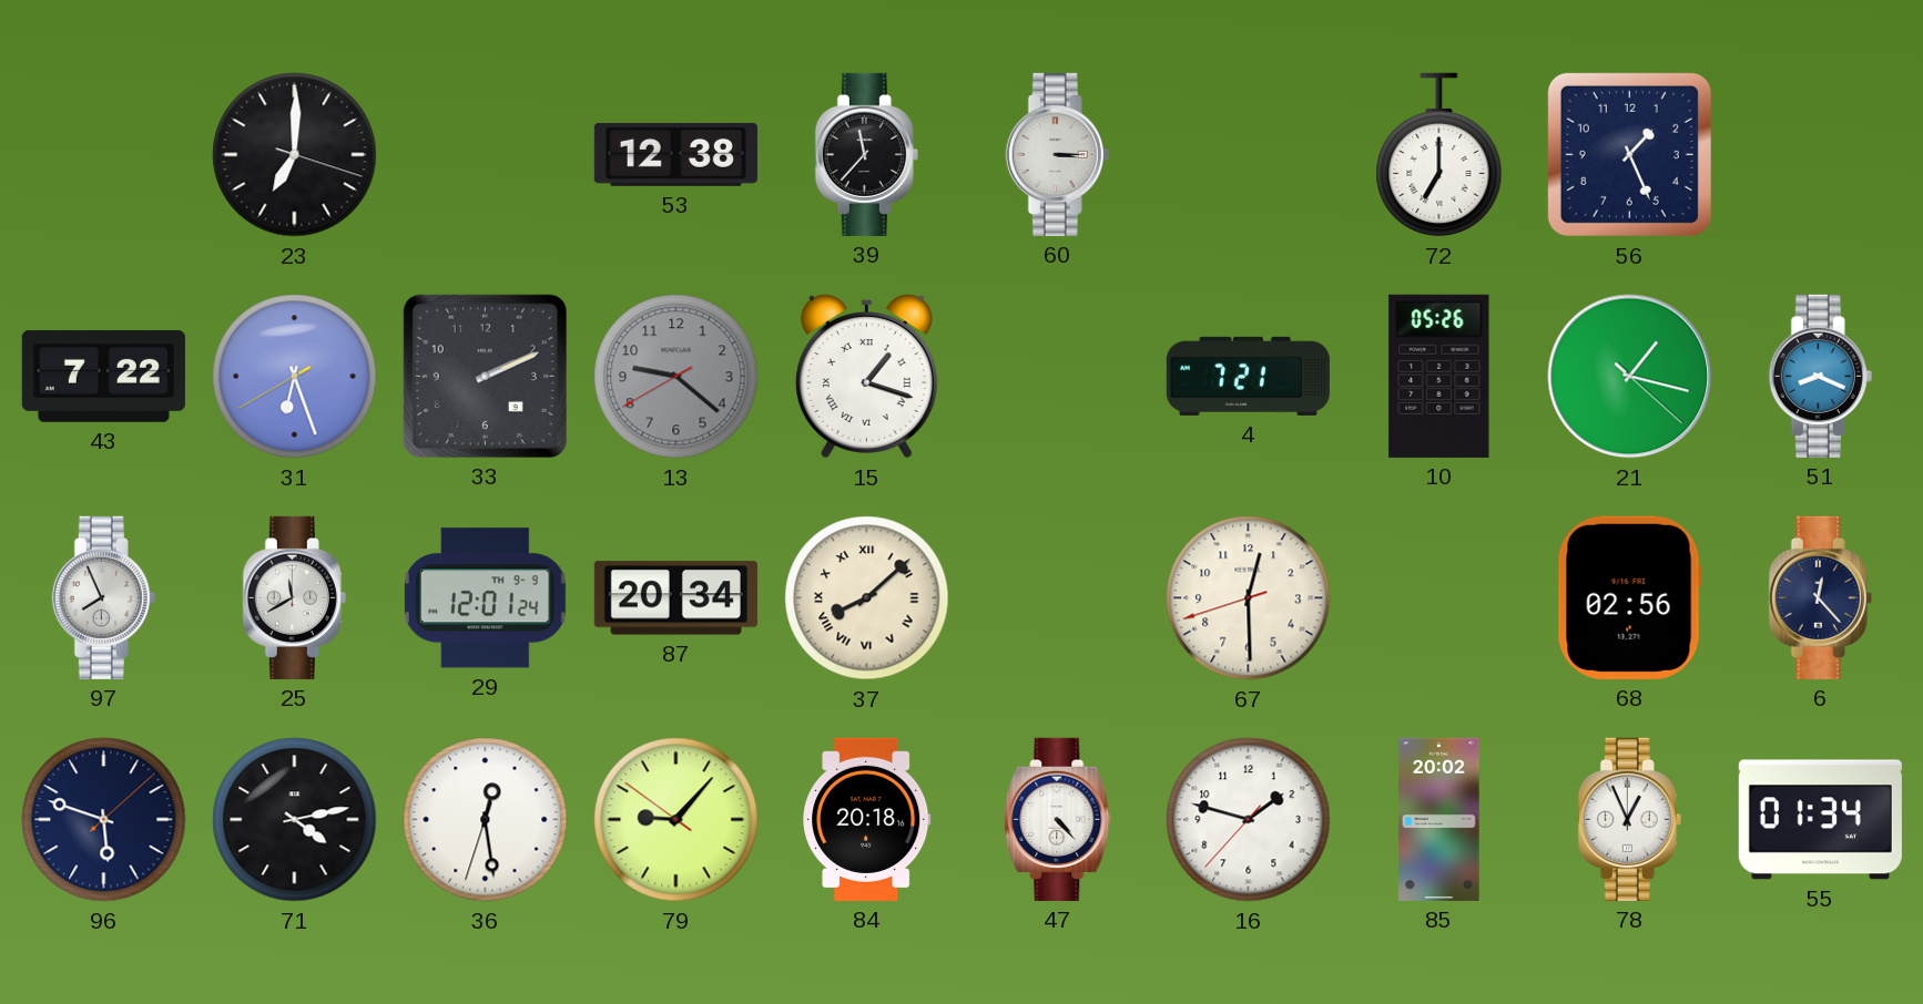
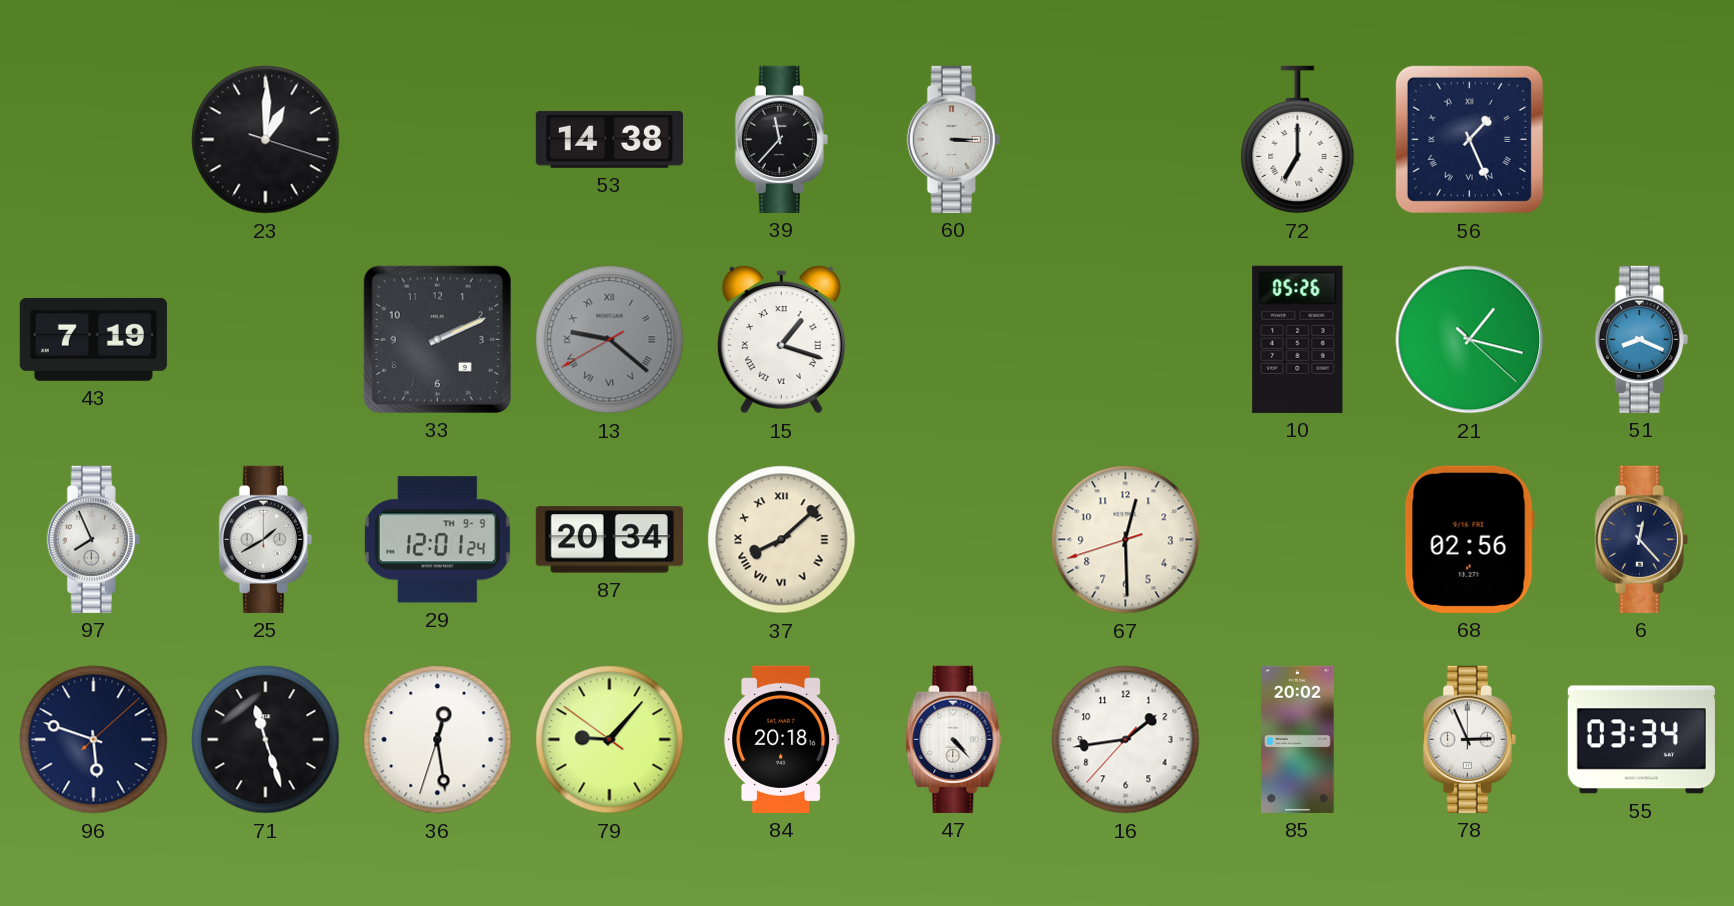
23: 7:00 -> 1:00
53: 12:38 -> 14:38
56 numerals: Arabic -> Roman
43: 7:22 -> 7:19
31: 6:26 -> none
13 numerals: Arabic -> Roman
4: 7:21 -> none
25: 11:40 -> 1:40
71: 4:13 -> 11:27
16: 1:47 -> 1:43
78: 12:56 -> 2:56
55: 01:34 -> 03:34
